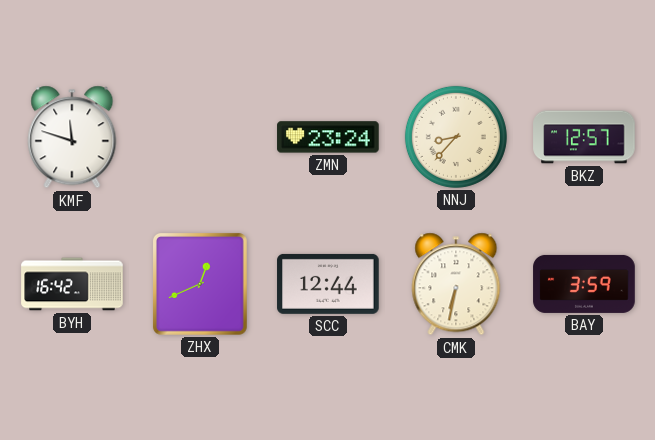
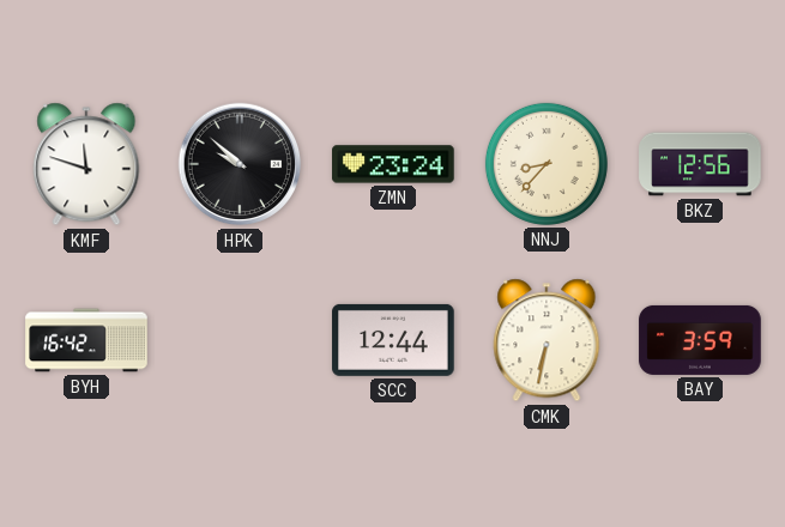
HPK: none -> 9:52
BKZ: 12:57 -> 12:56
ZHX: 12:41 -> none
